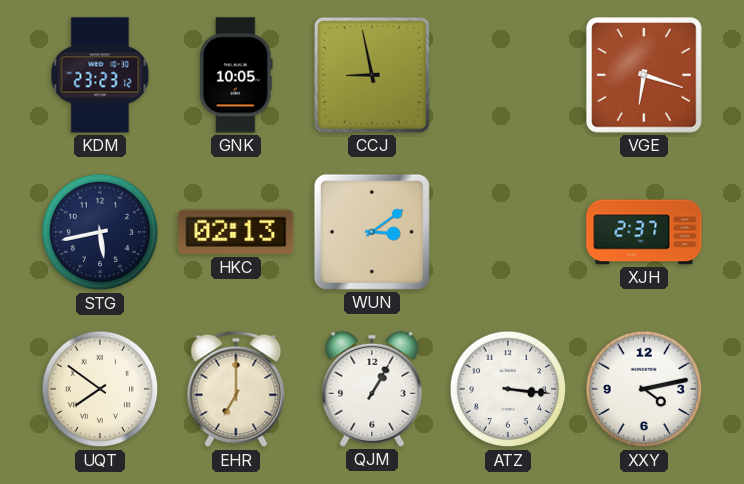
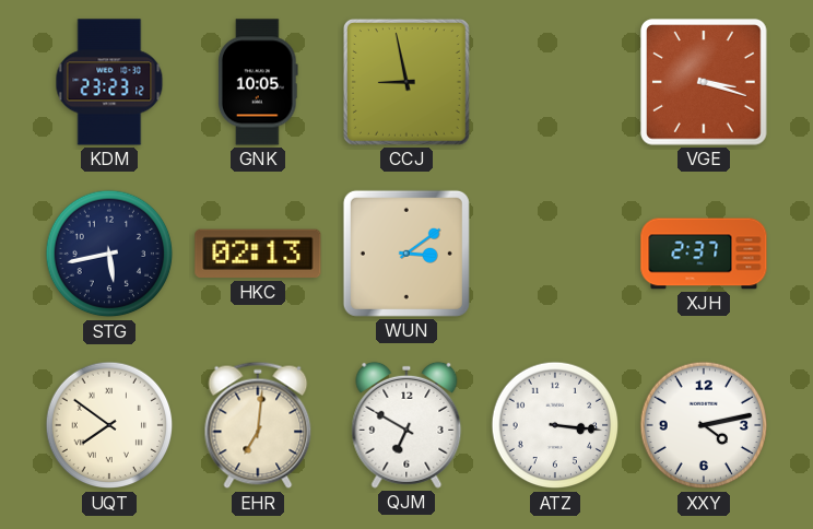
VGE: 6:18 -> 3:18
EHR: 7:00 -> 7:01
QJM: 1:05 -> 6:50
